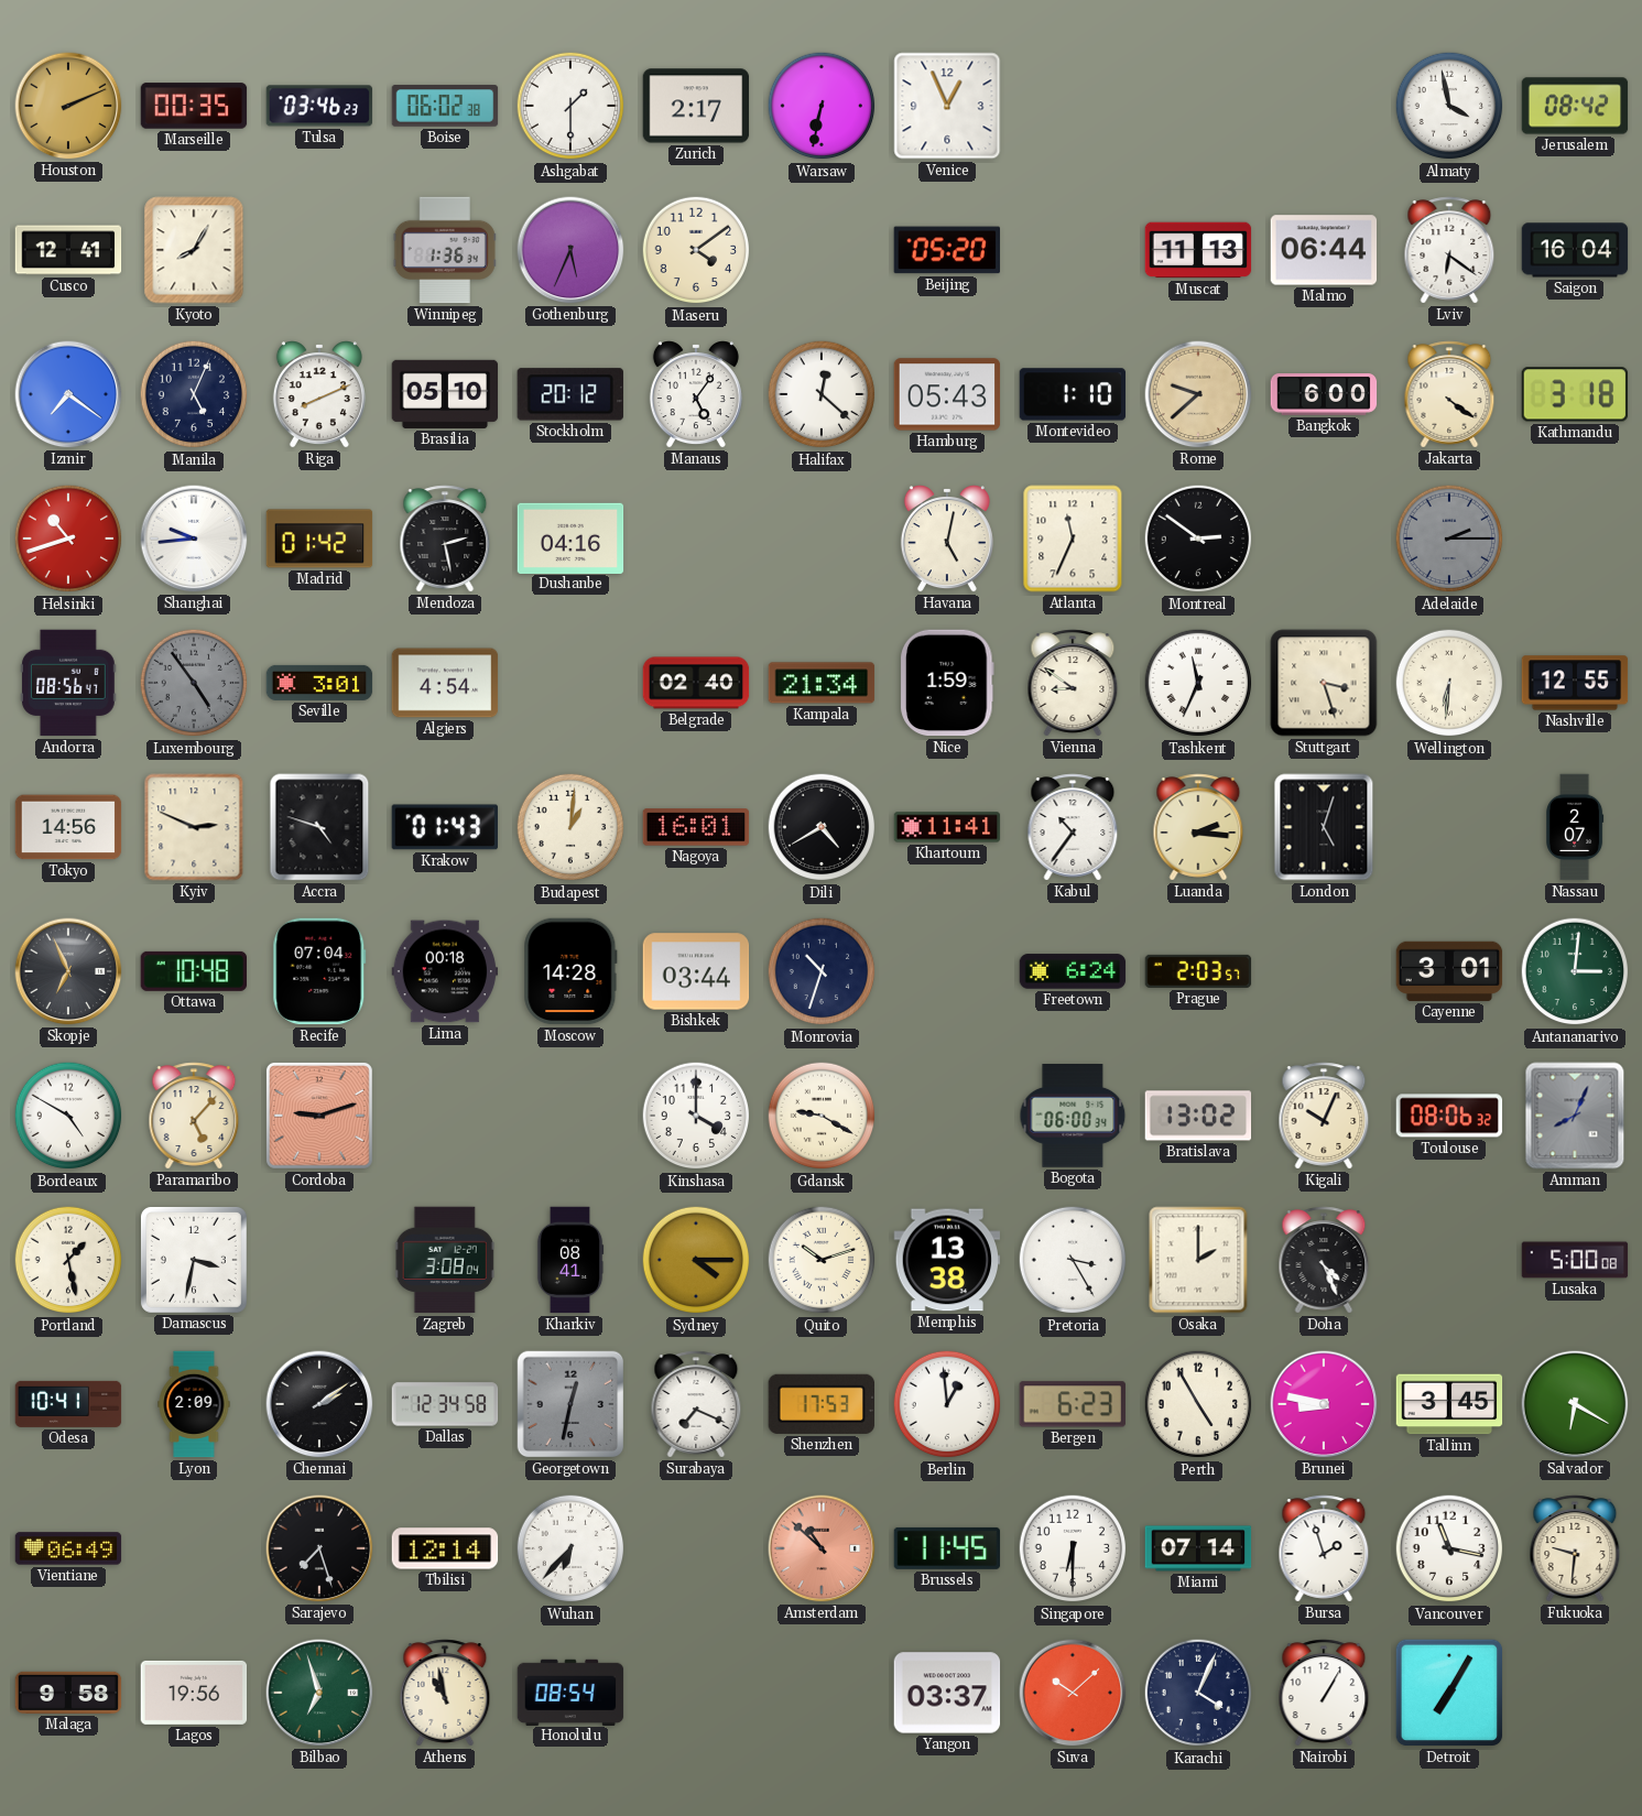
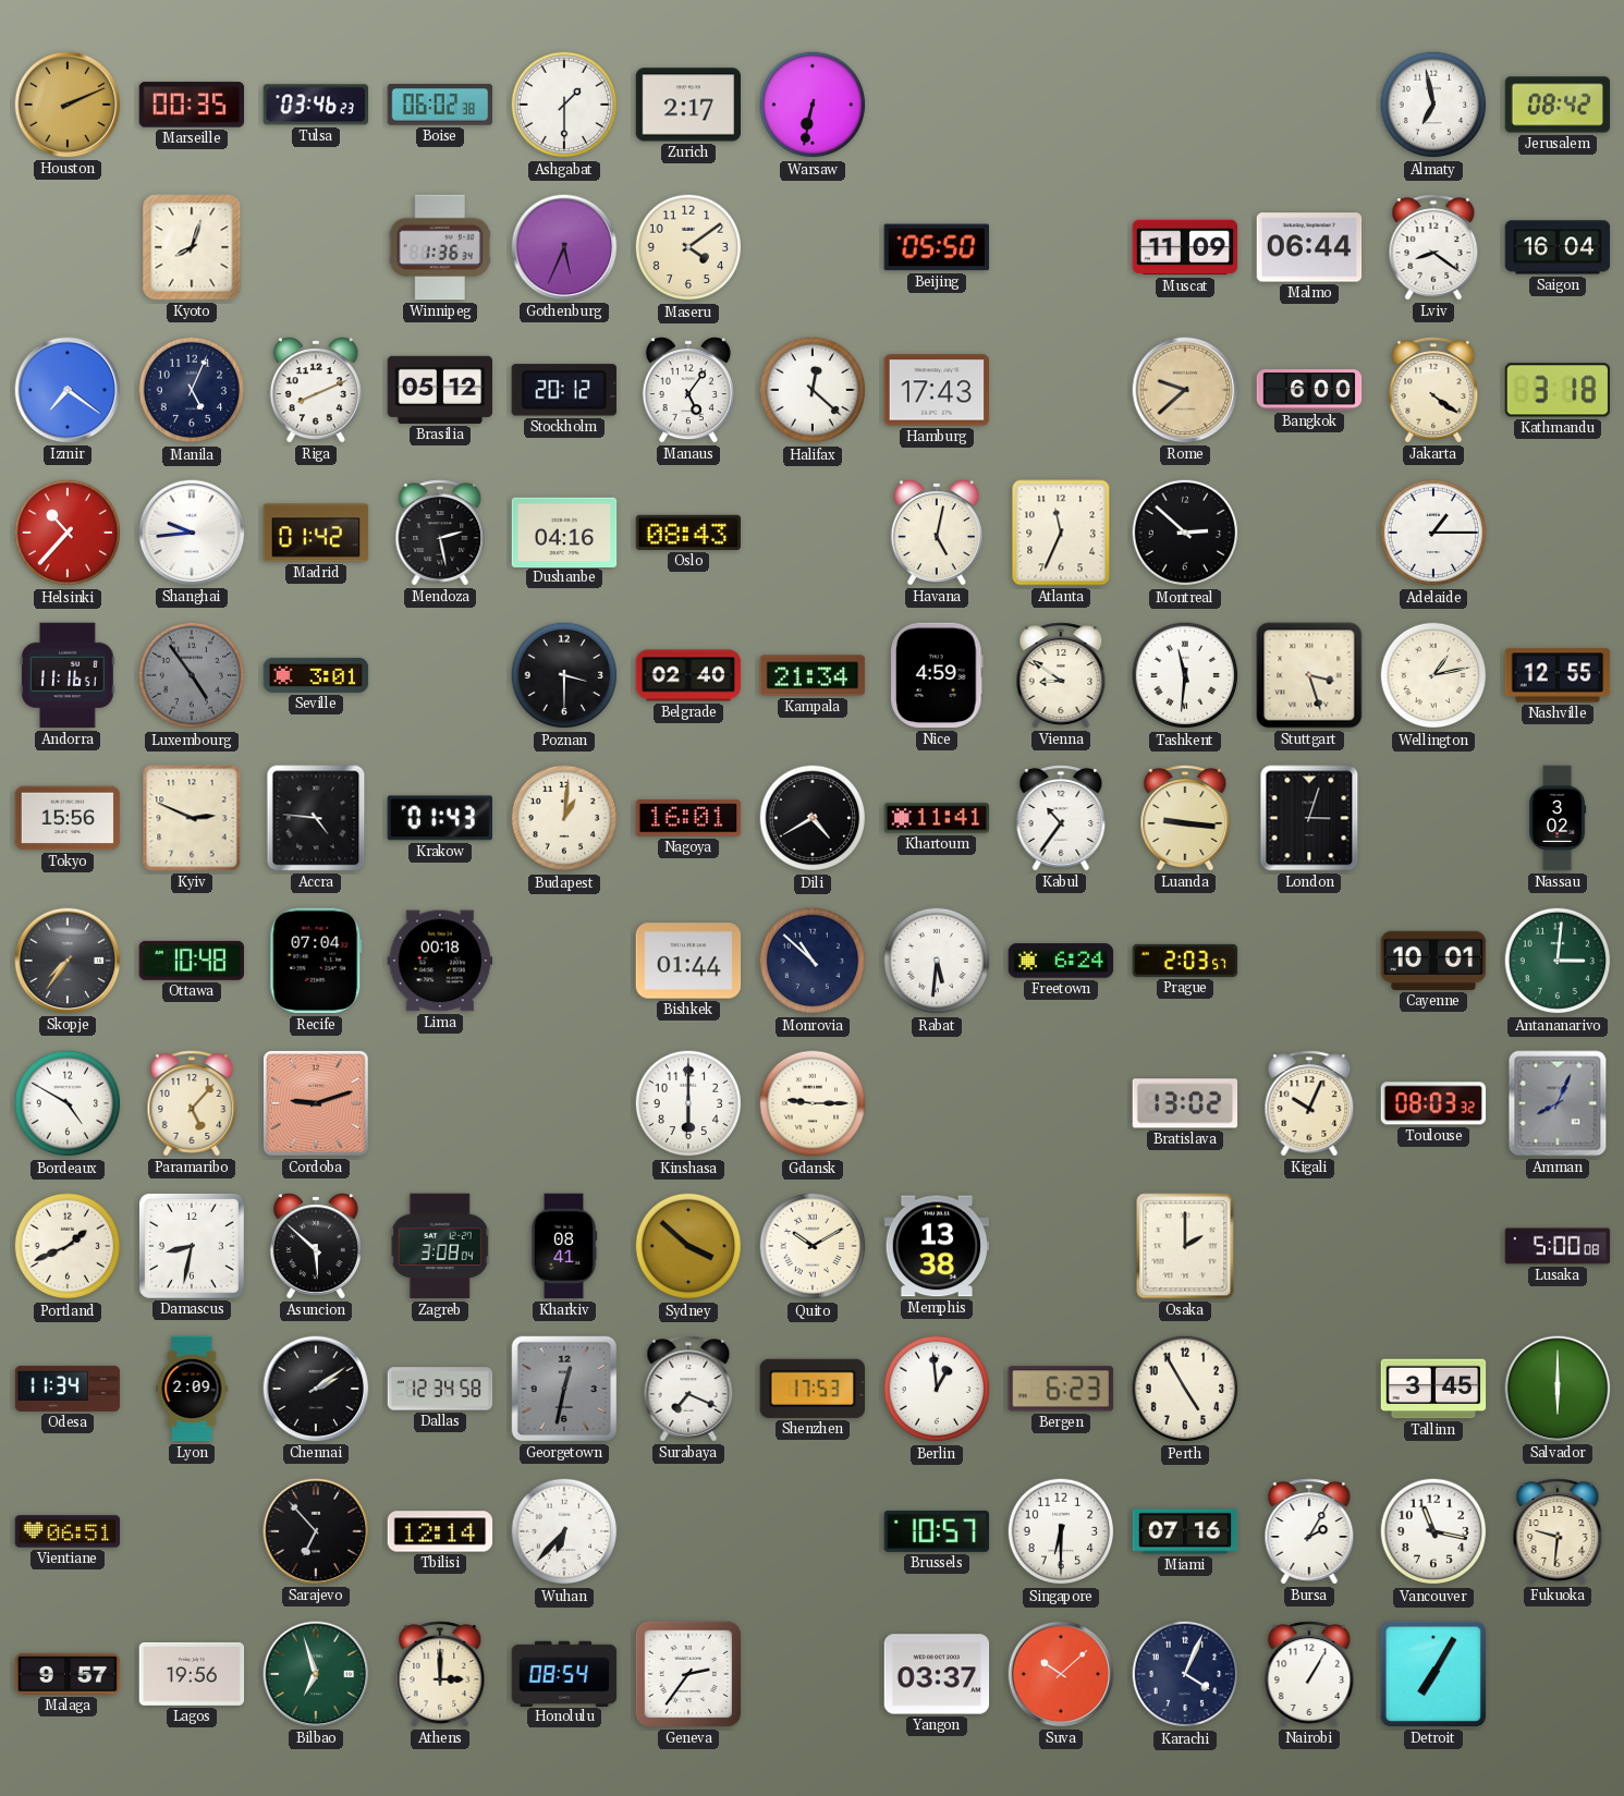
Venice: 12:56 -> none
Almaty: 3:58 -> 6:58
Cusco: 12:41 -> none
Kyoto: 8:05 -> 8:03
Beijing: 05:20 -> 05:50
Muscat: 11:13 -> 11:09
Lviv: 6:21 -> 8:21
Brasilia: 05:10 -> 05:12
Hamburg: 05:43 -> 17:43
Montevideo: 1:10 -> none
Helsinki: 10:42 -> 10:37
Oslo: none -> 08:43
Montreal: 2:51 -> 2:52
Adelaide: 2:15 -> 1:15
Adelaide dial: grey -> white
Andorra: 08:56 -> 11:16
Algiers: 4:54 -> none
Poznan: none -> 3:30
Nice: 1:59 -> 4:59
Tashkent: 11:34 -> 11:31
Wellington: 6:31 -> 1:13
Tokyo: 14:56 -> 15:56
Accra: 4:48 -> 4:46
Luanda: 2:16 -> 9:16
London: 5:03 -> 3:03
Nassau: 2:07 -> 3:02
Skopje: 6:56 -> 7:36
Moscow: 14:28 -> none
Bishkek: 03:44 -> 01:44
Monrovia: 10:33 -> 10:52
Rabat: none -> 5:31
Cayenne: 3:01 -> 10:01
Kinshasa: 4:00 -> 6:00
Gdansk: 9:20 -> 9:15
Bogota: 06:00 -> none
Toulouse: 08:06 -> 08:03
Portland: 1:28 -> 1:41
Damascus: 3:32 -> 8:32
Asuncion: none -> 5:52
Sydney: 4:15 -> 3:52
Quito: 10:12 -> 10:10
Pretoria: 3:25 -> none
Doha: 4:26 -> none
Odesa: 10:41 -> 11:34
Brunei: 8:47 -> none
Salvador: 6:20 -> 6:00
Vientiane: 06:49 -> 06:51
Sarajevo: 7:27 -> 6:53
Amsterdam: 10:52 -> none
Brussels: 11:45 -> 10:57
Miami: 07:14 -> 07:16
Bursa: 1:57 -> 2:05
Malaga: 9:58 -> 9:57
Athens: 10:58 -> 3:00
Geneva: none -> 2:36
